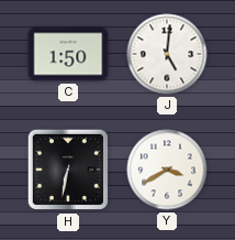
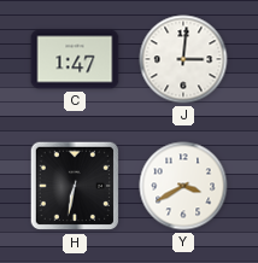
C: 1:50 -> 1:47
J: 5:01 -> 3:01
